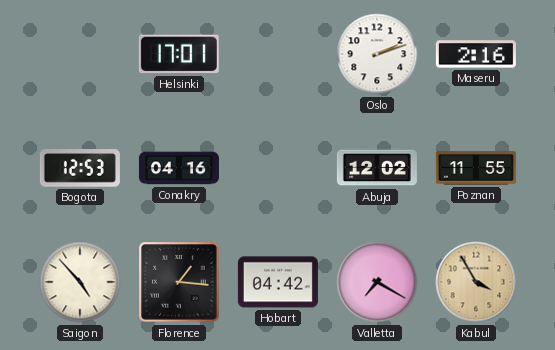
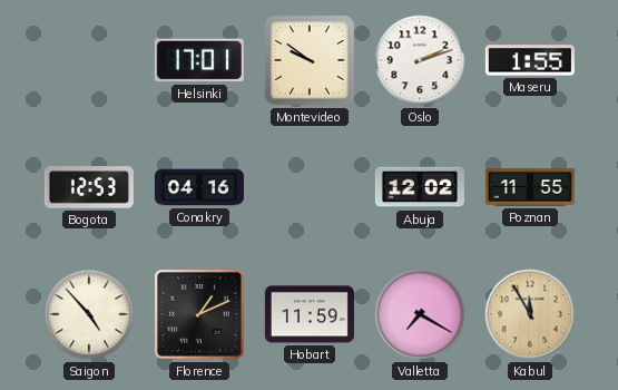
Montevideo: none -> 9:51
Maseru: 2:16 -> 1:55
Florence: 1:16 -> 1:11
Hobart: 04:42 -> 11:59
Kabul: 3:55 -> 11:55
